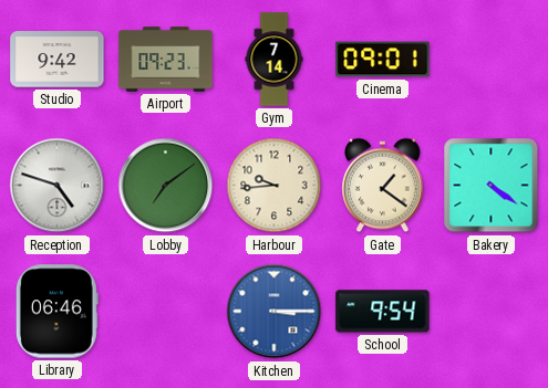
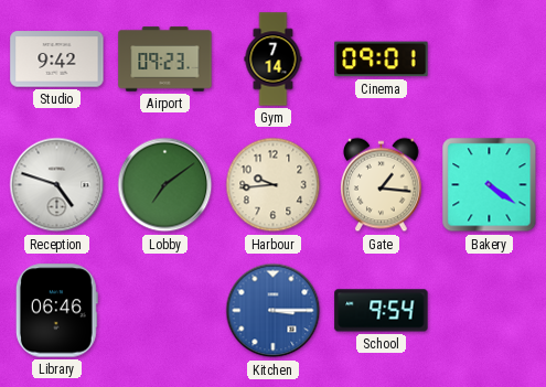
Gate: 1:21 -> 1:16
